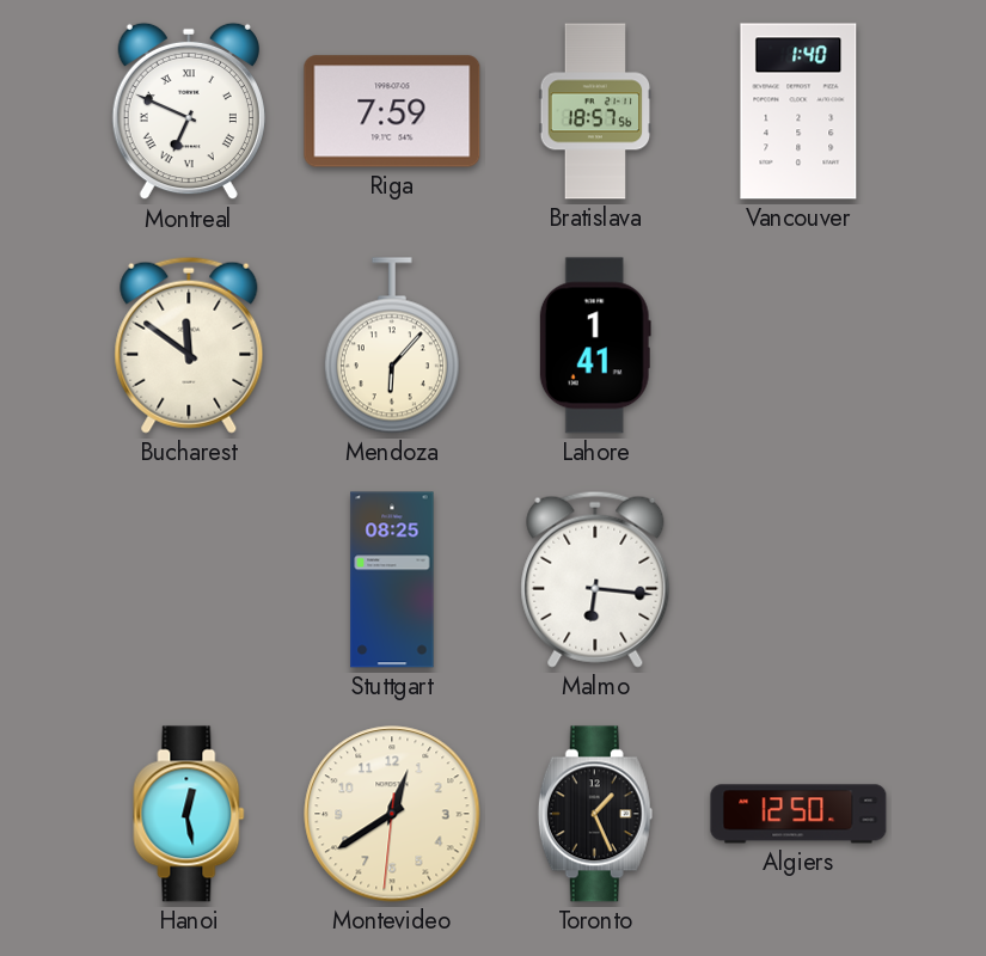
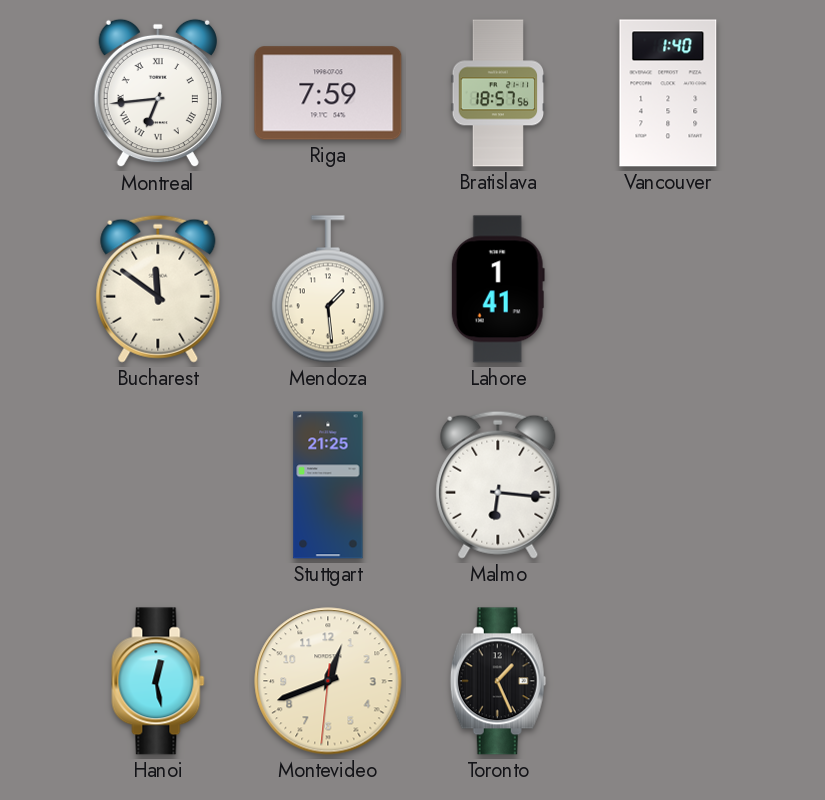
Montreal: 6:49 -> 6:44
Mendoza: 6:07 -> 1:29
Stuttgart: 08:25 -> 21:25
Montevideo: 12:39 -> 12:41
Algiers: 12:50 -> none
